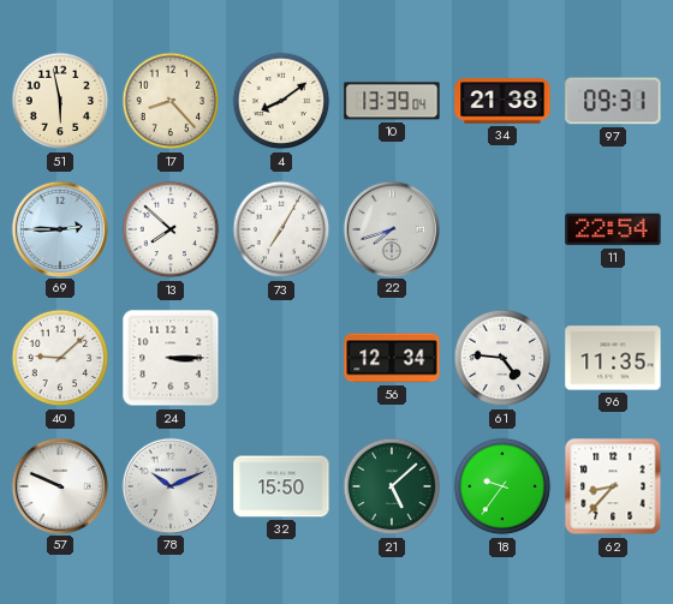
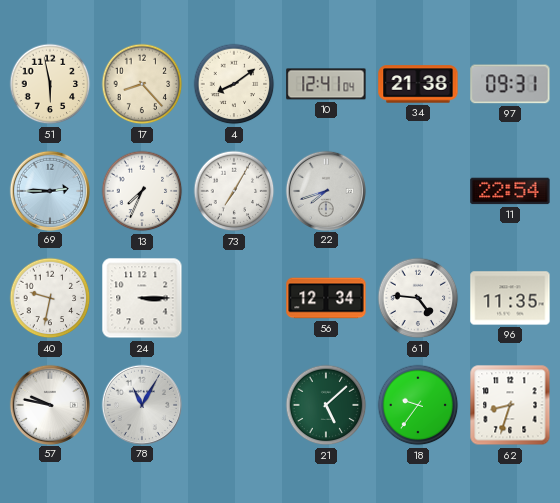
10: 13:39 -> 12:41
13: 7:52 -> 7:34
40: 9:08 -> 9:32
57: 9:49 -> 9:47
78: 10:11 -> 11:05
32: 15:50 -> none
62: 8:37 -> 8:33
